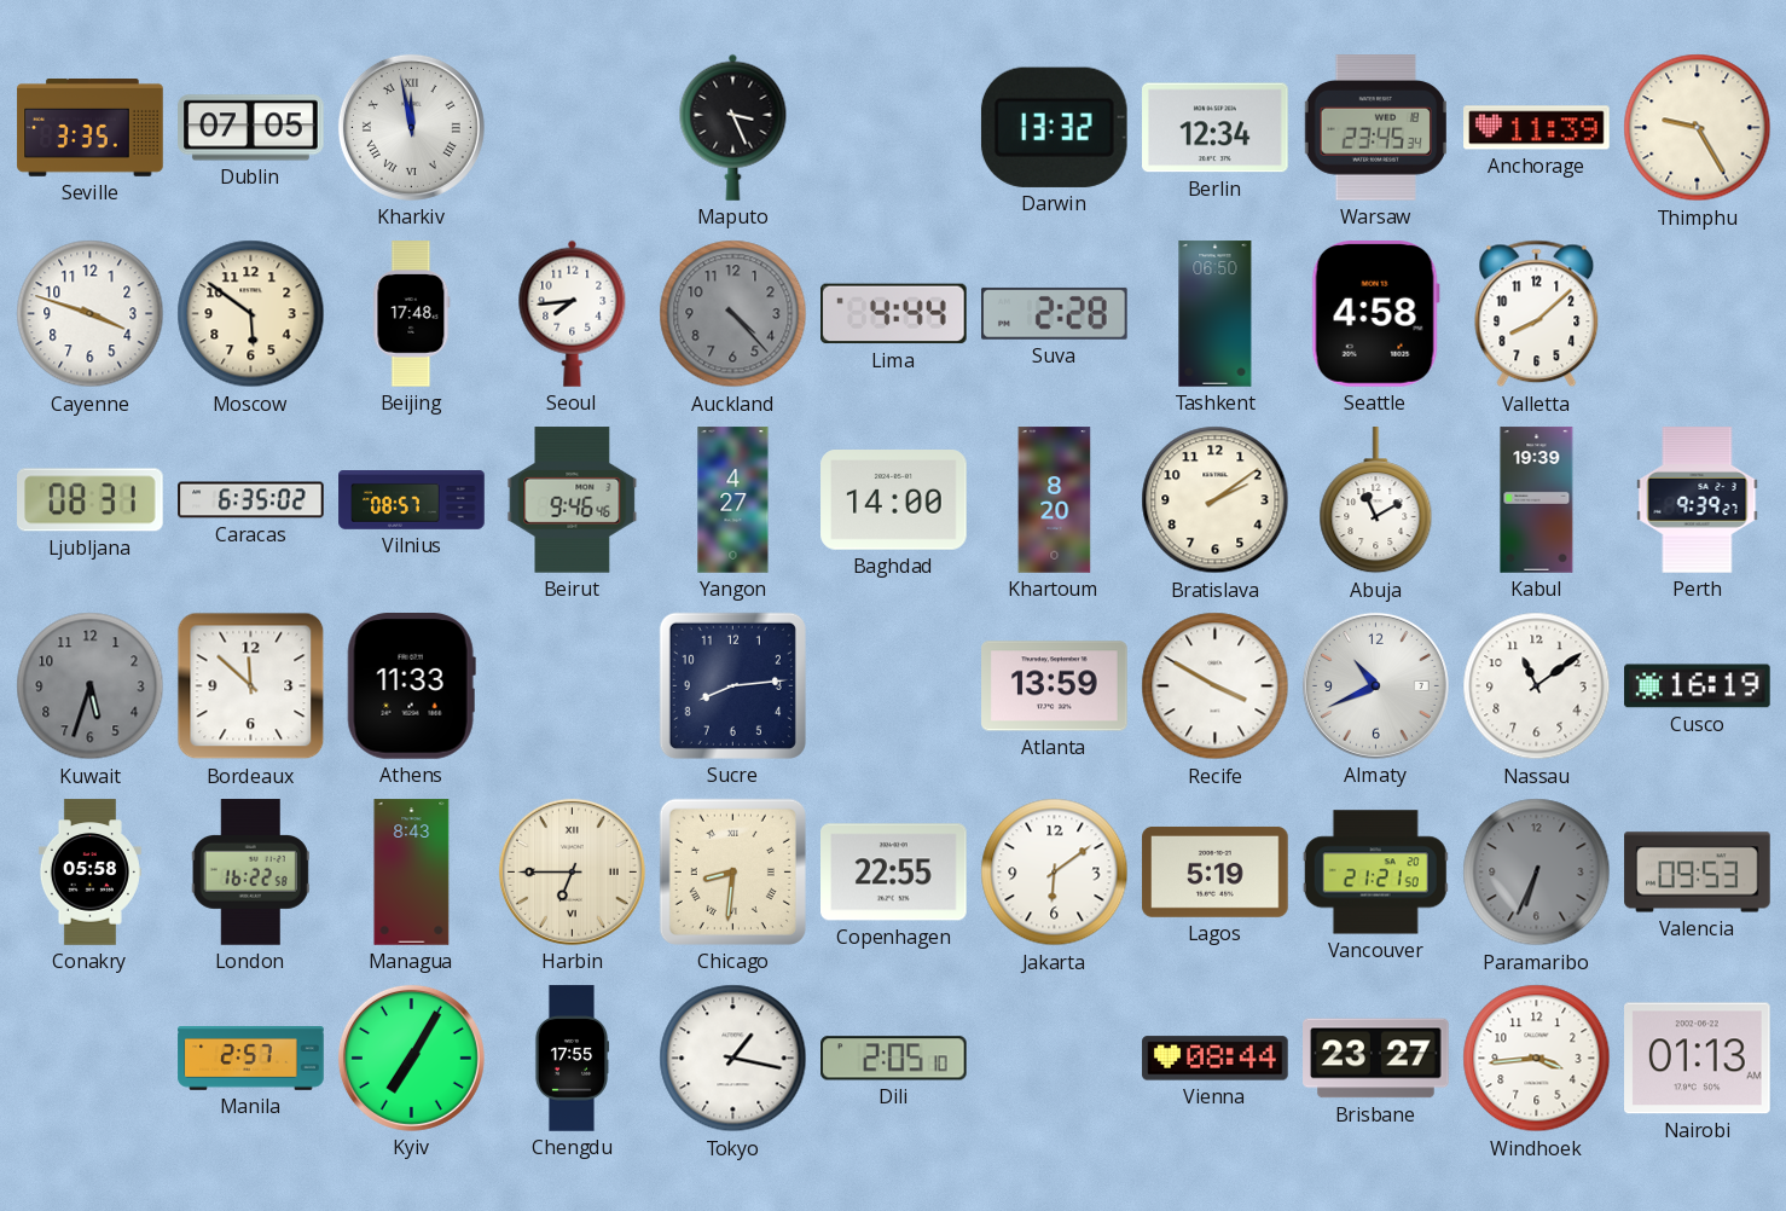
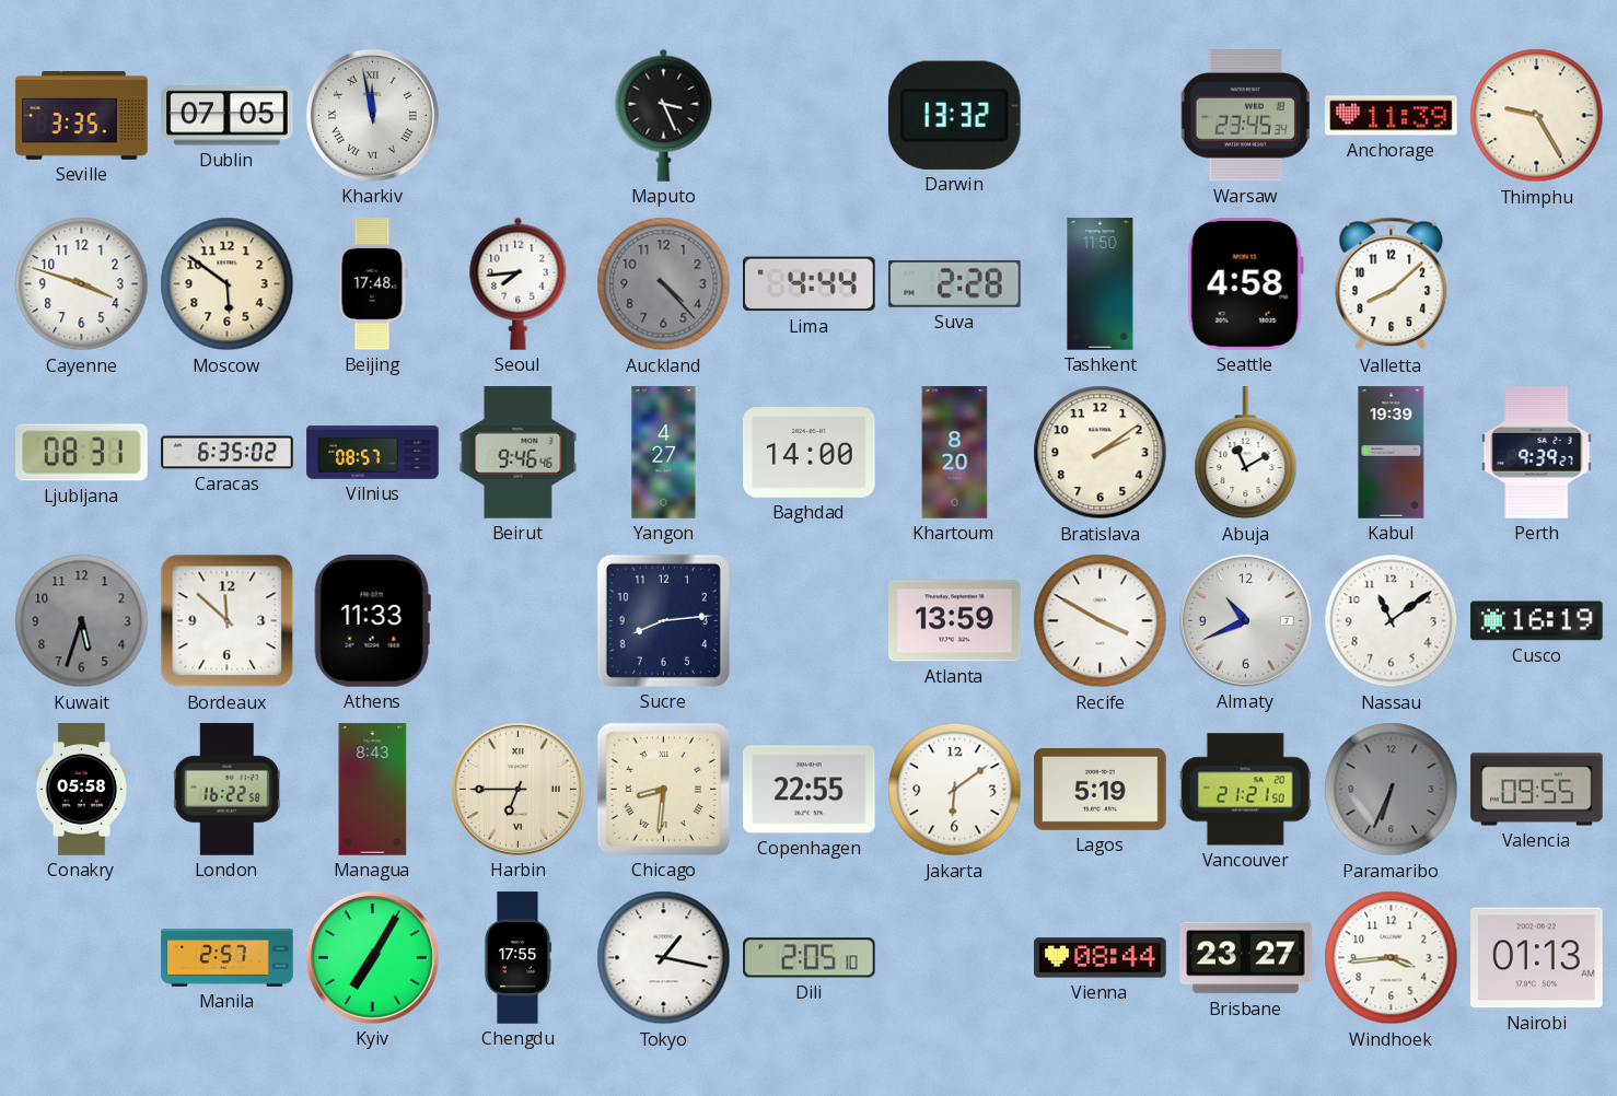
Berlin: 12:34 -> none
Tashkent: 06:50 -> 11:50
Valencia: 09:53 -> 09:55
